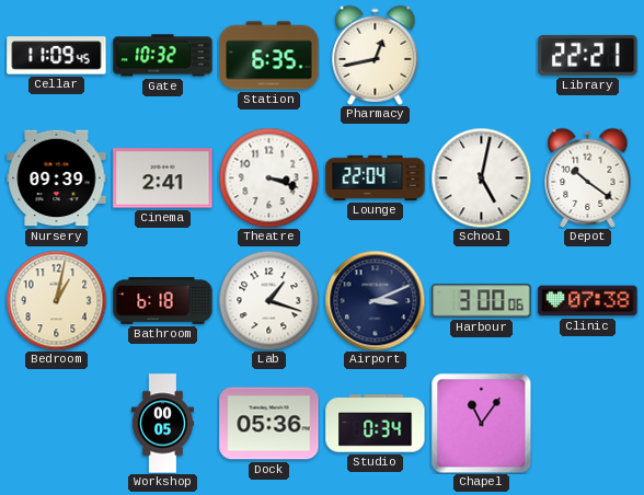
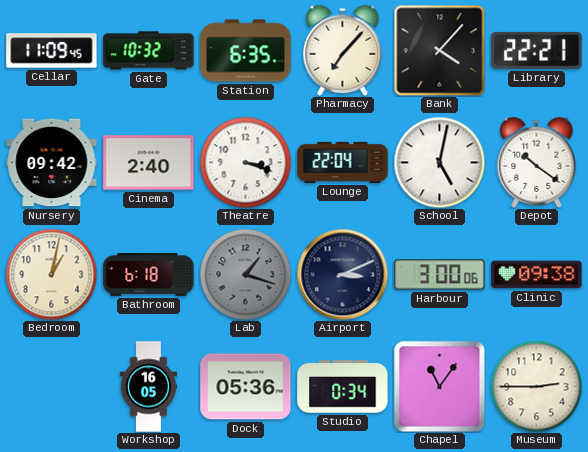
Pharmacy: 12:43 -> 7:07
Bank: none -> 4:07
Nursery: 09:39 -> 09:42
Cinema: 2:41 -> 2:40
Lab dial: white -> grey
Clinic: 07:38 -> 09:38
Workshop: 00:05 -> 16:05
Museum: none -> 2:45
